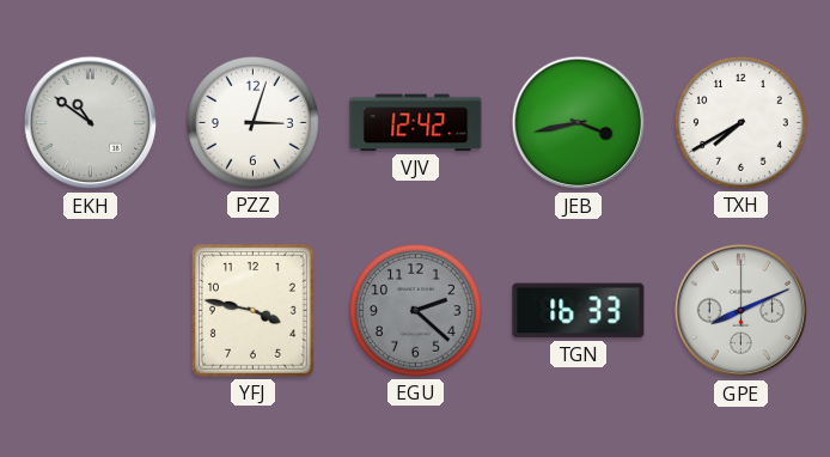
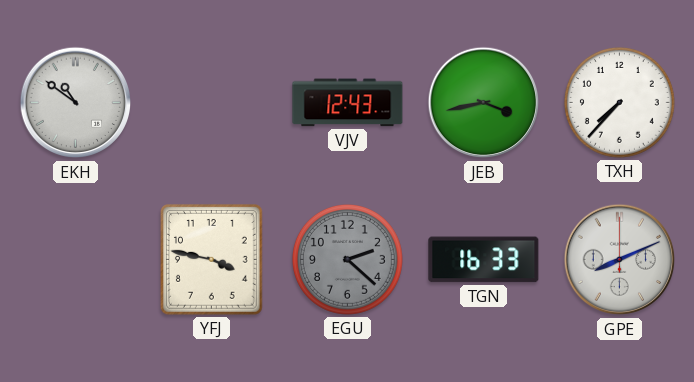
PZZ: 3:03 -> none
VJV: 12:42 -> 12:43
TXH: 7:40 -> 7:37
